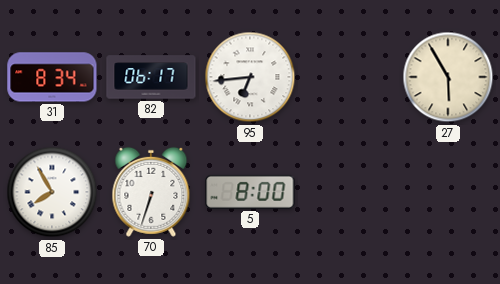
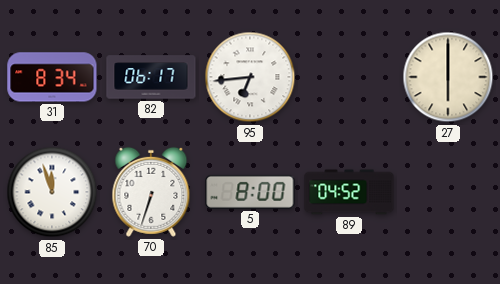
27: 5:55 -> 6:00
85: 7:55 -> 11:57
89: none -> 04:52
